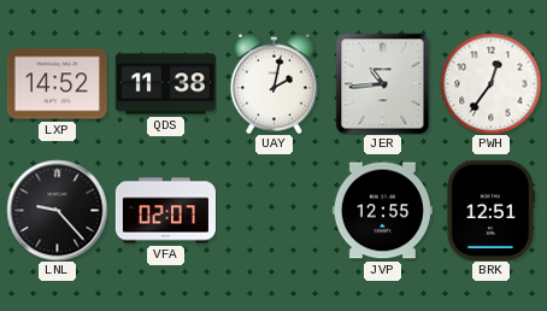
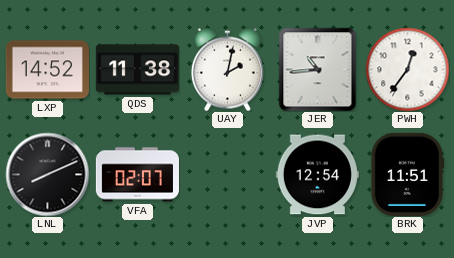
LNL: 9:23 -> 8:11
JVP: 12:55 -> 12:54
BRK: 12:51 -> 11:51
